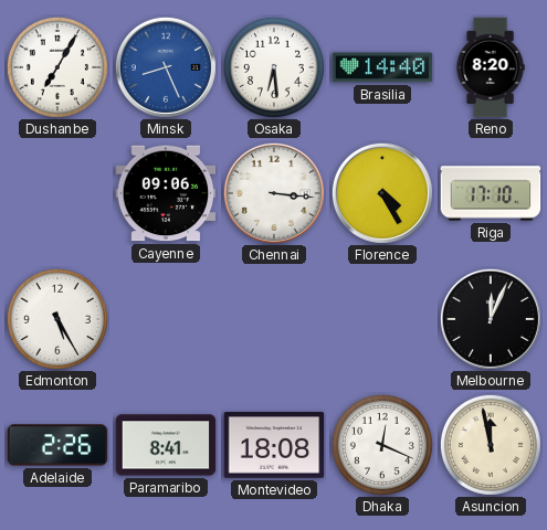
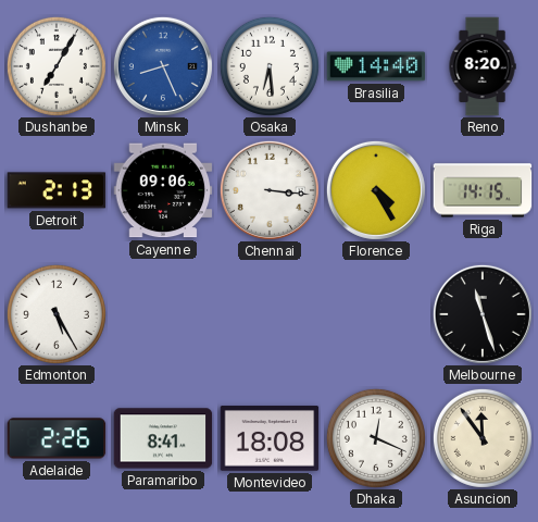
Detroit: none -> 2:13
Riga: 17:10 -> 14:15
Melbourne: 12:04 -> 11:27
Asuncion: 11:58 -> 11:54
